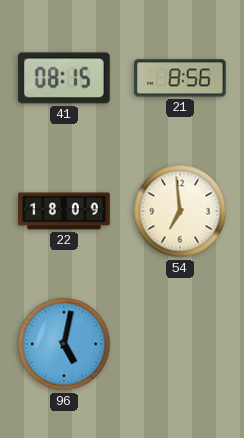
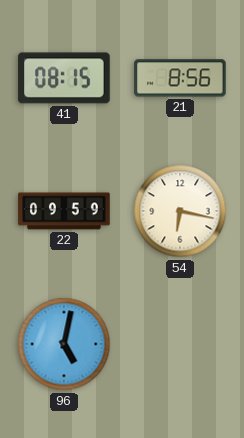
22: 18:09 -> 09:59
54: 6:59 -> 6:17
